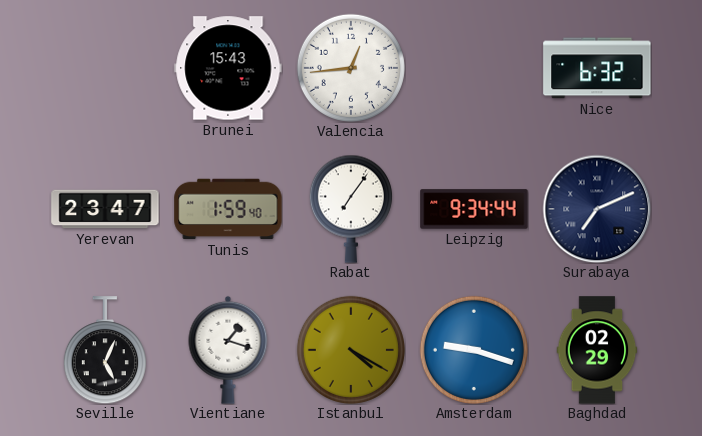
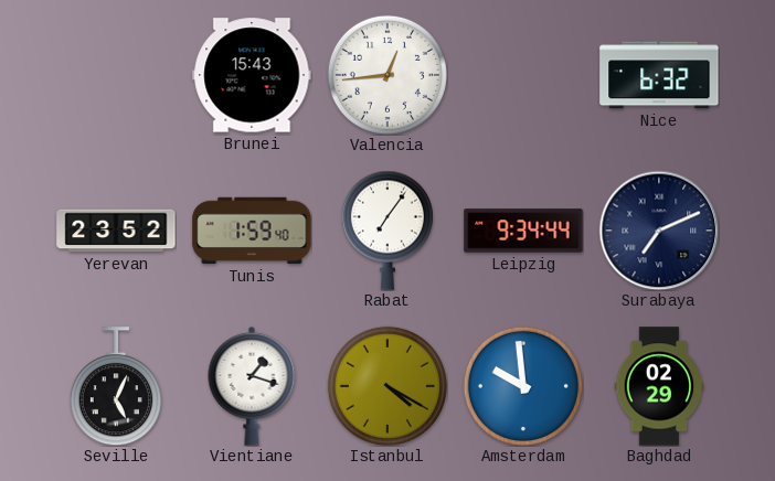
Yerevan: 23:47 -> 23:52
Amsterdam: 9:18 -> 9:59
